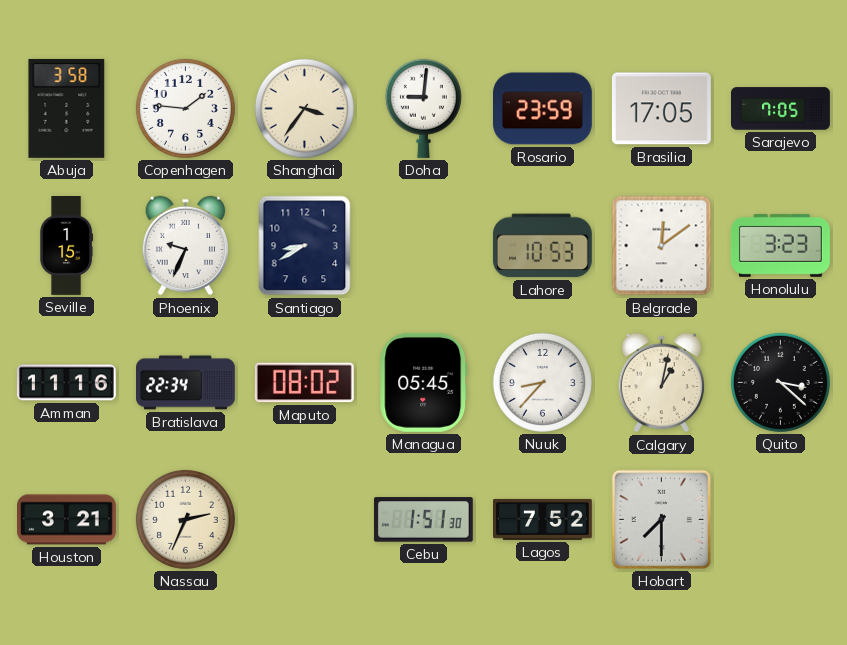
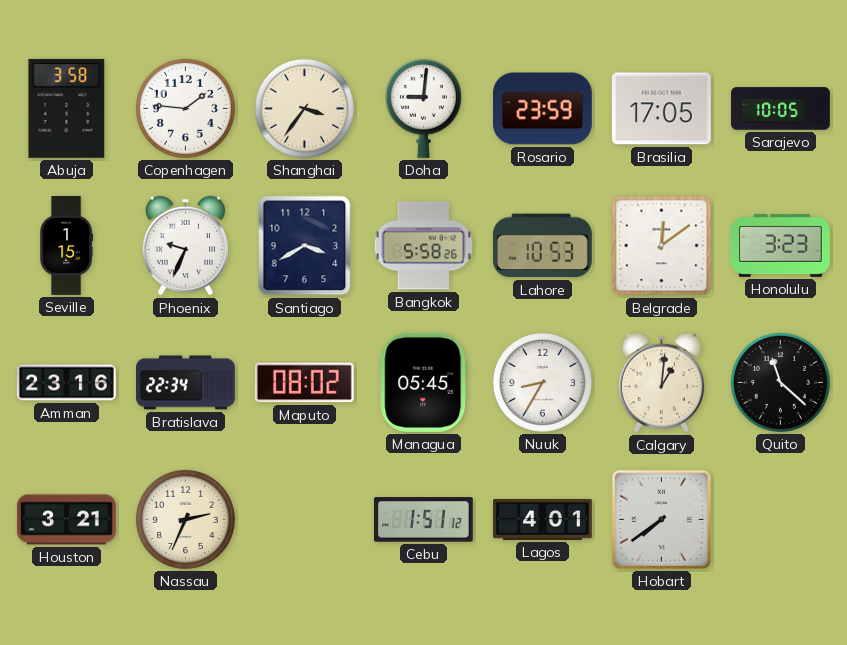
Sarajevo: 7:05 -> 10:05
Santiago: 8:40 -> 3:40
Bangkok: none -> 5:58
Amman: 11:16 -> 23:16
Nuuk: 8:37 -> 8:35
Calgary: 1:02 -> 1:01
Quito: 3:22 -> 11:22
Cebu: 1:51:30 -> 1:51:12
Lagos: 7:52 -> 4:01
Hobart: 7:30 -> 7:39
